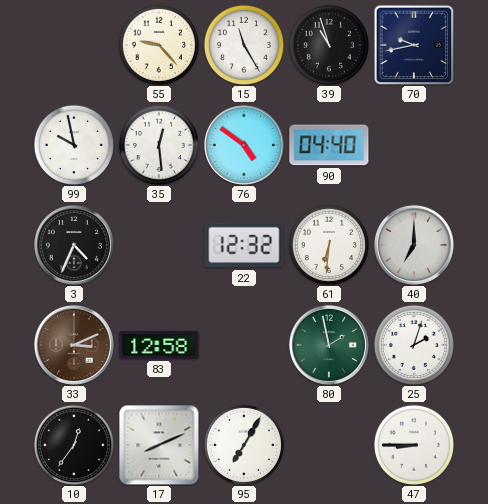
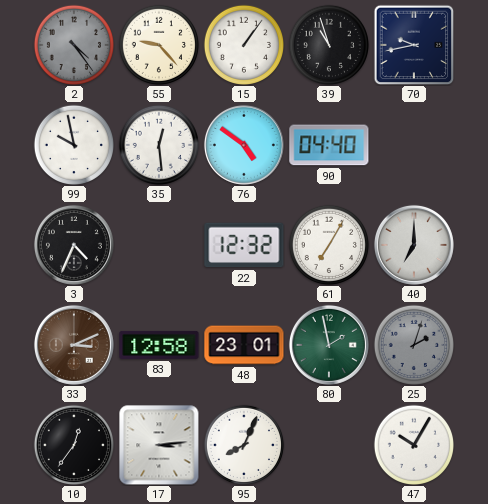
2: none -> 4:24
15: 11:25 -> 1:06
61: 6:31 -> 7:05
48: none -> 23:01
25 dial: white -> grey
17: 8:11 -> 3:14
95: 7:05 -> 8:04
47: 8:45 -> 10:05
